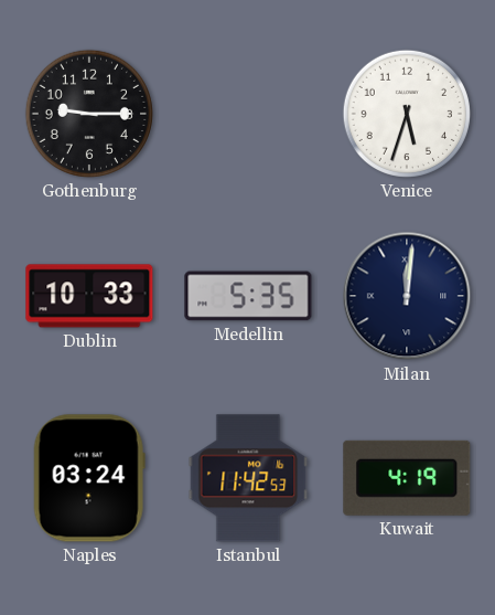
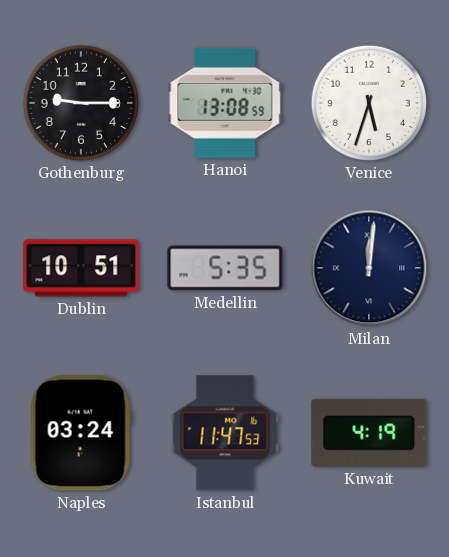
Hanoi: none -> 13:08
Dublin: 10:33 -> 10:51
Istanbul: 11:42 -> 11:47
